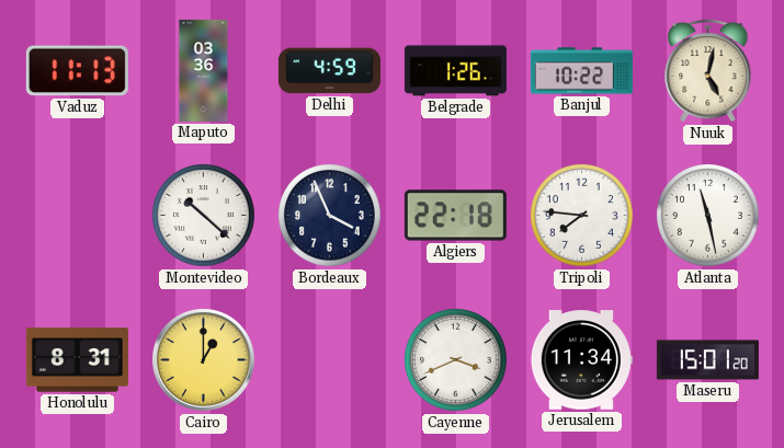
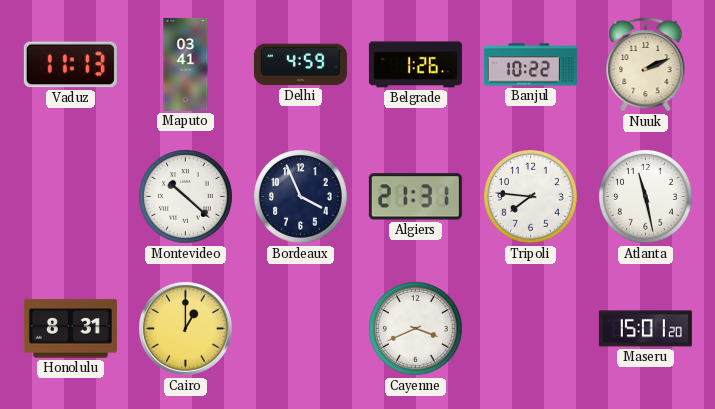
Maputo: 03:36 -> 03:41
Nuuk: 5:02 -> 2:11
Algiers: 22:18 -> 21:31
Jerusalem: 11:34 -> none
